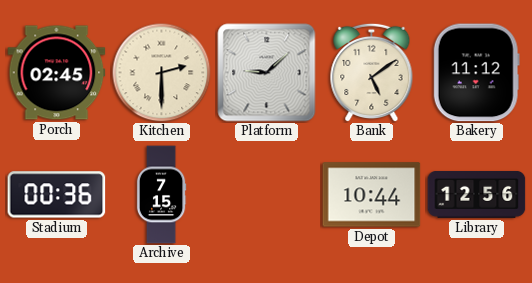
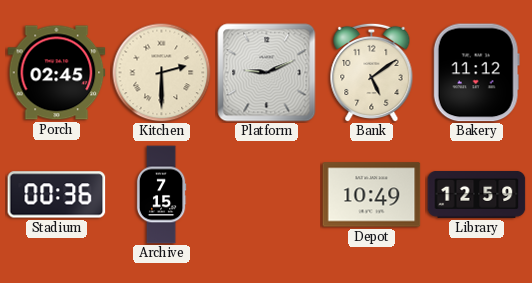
Platform: 9:08 -> 9:11
Depot: 10:44 -> 10:49
Library: 12:56 -> 12:59
